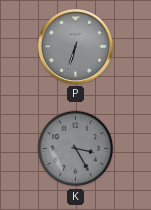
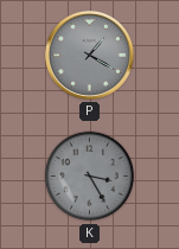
P: 6:33 -> 1:20
